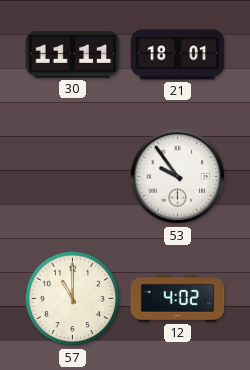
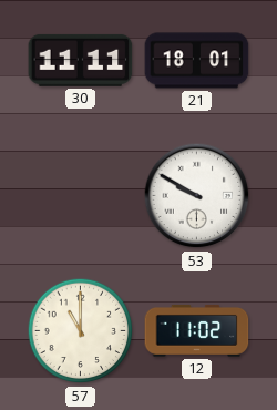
53: 9:54 -> 9:50
12: 4:02 -> 11:02
